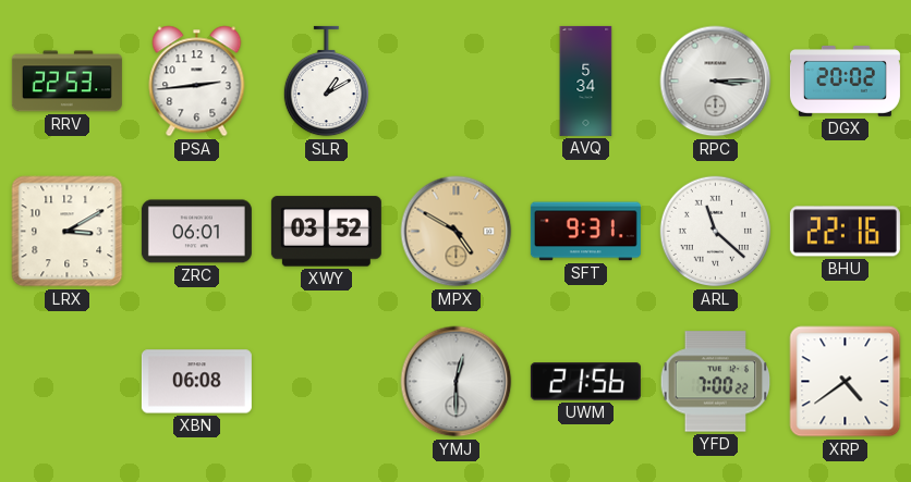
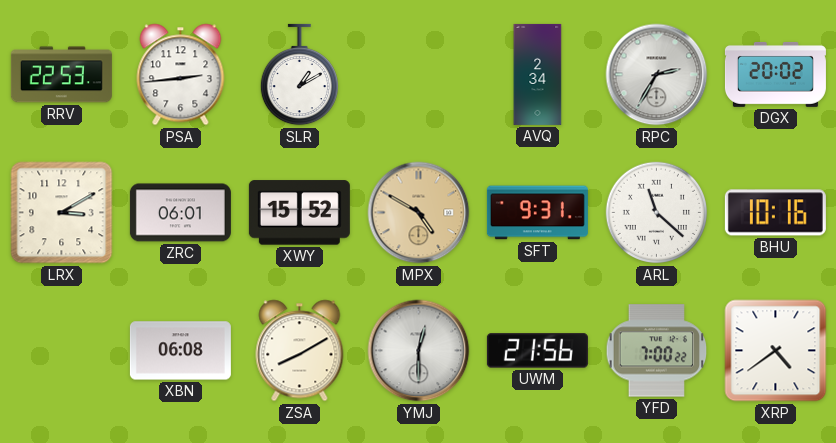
AVQ: 5:34 -> 2:34
RPC: 3:15 -> 2:35
XWY: 03:52 -> 15:52
BHU: 22:16 -> 10:16
ZSA: none -> 8:10
